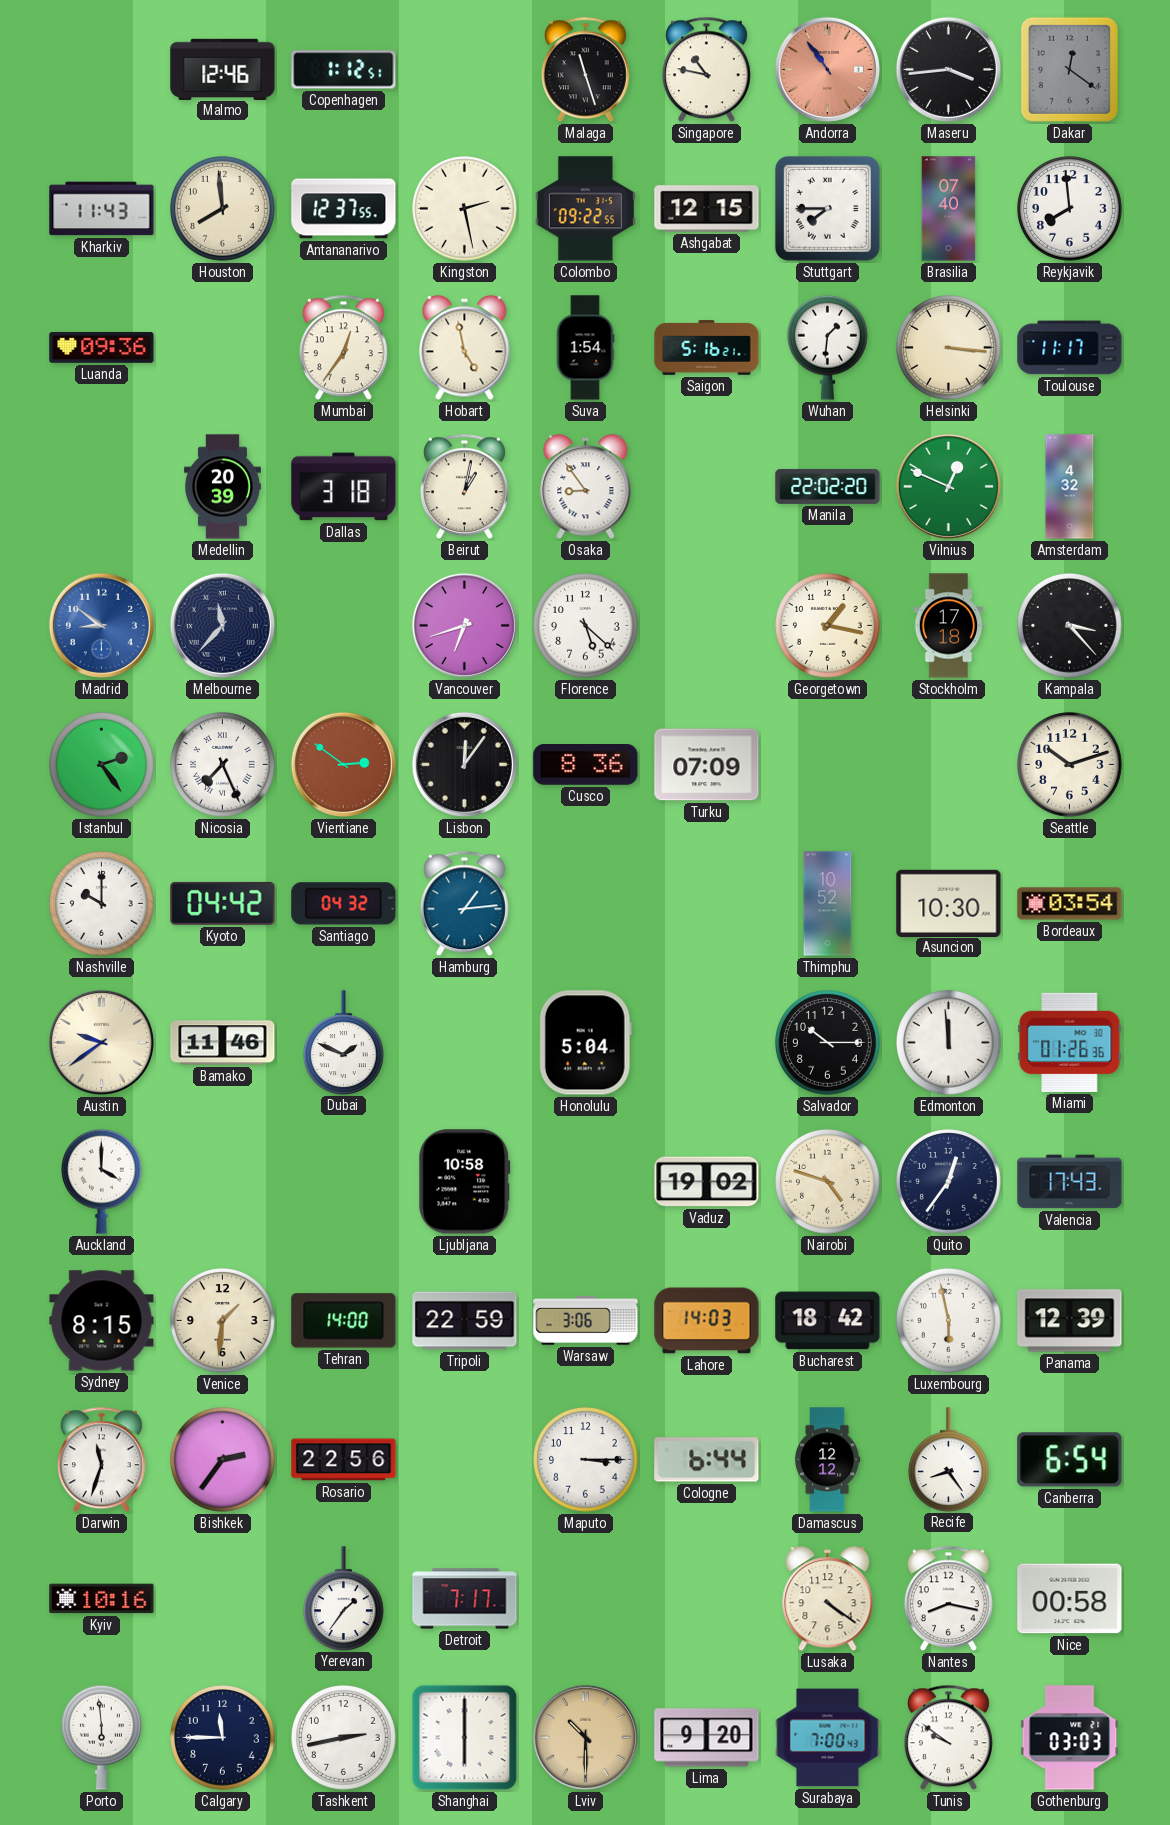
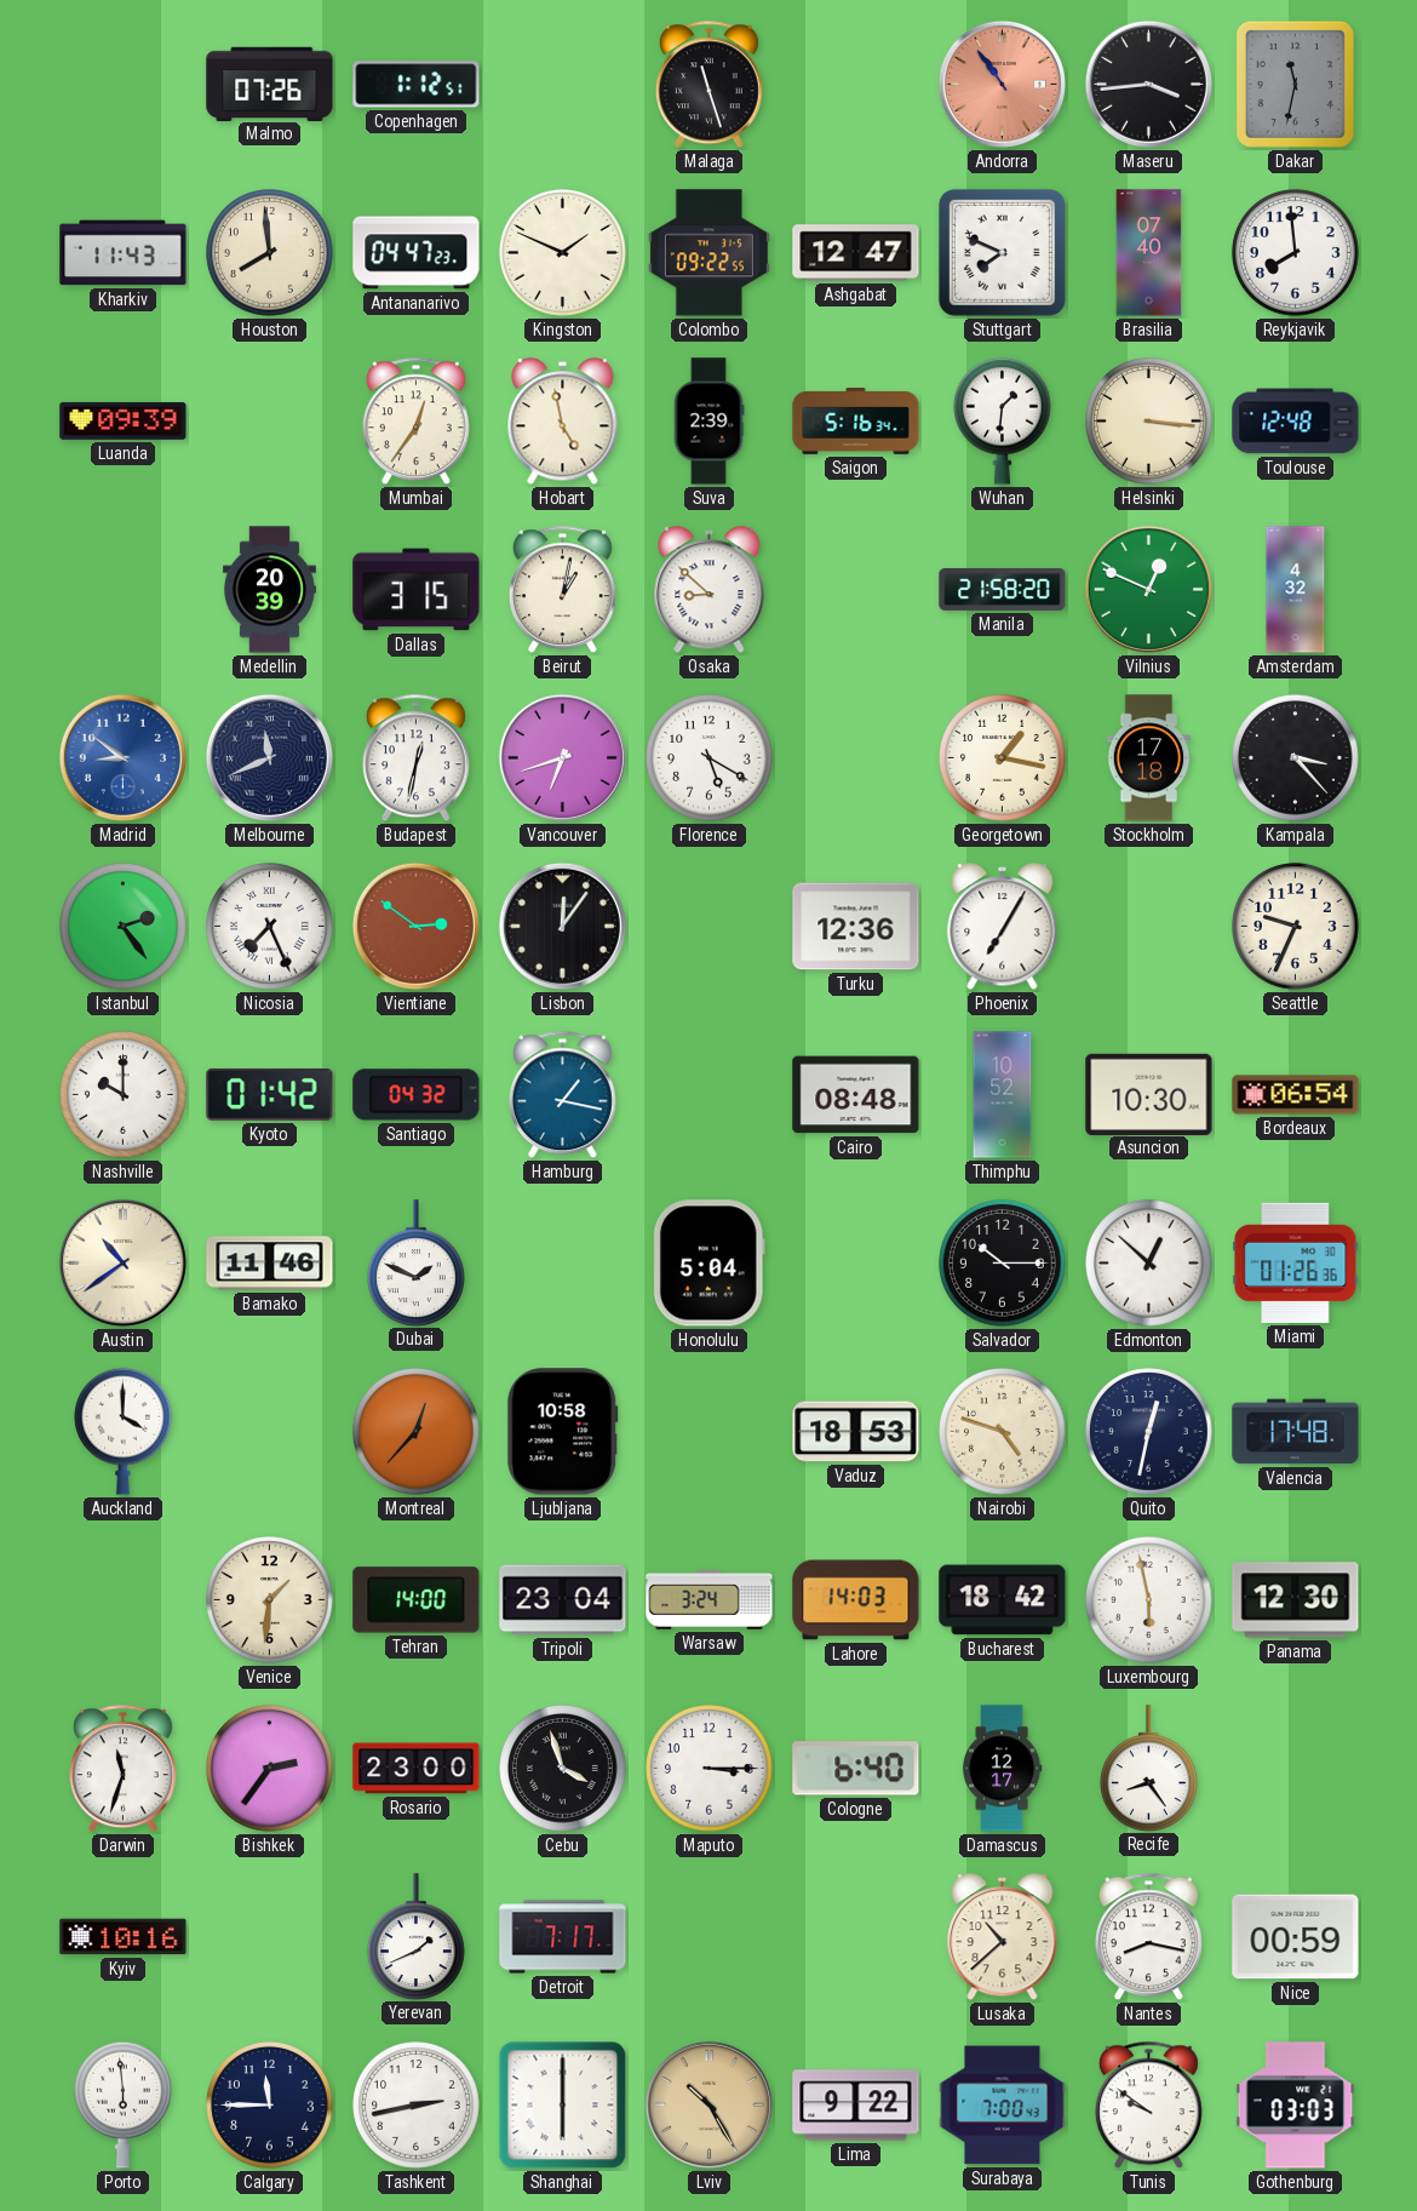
Malmo: 12:46 -> 07:26
Singapore: 10:47 -> none
Dakar: 12:21 -> 11:32
Antananarivo: 12:37 -> 04:47
Kingston: 2:28 -> 1:49
Ashgabat: 12:15 -> 12:47
Stuttgart: 7:45 -> 7:49
Luanda: 09:36 -> 09:39
Suva: 1:54 -> 2:39
Saigon: 5:16:21 -> 5:16:34
Toulouse: 11:17 -> 12:48
Dallas: 3:18 -> 3:15
Osaka: 8:54 -> 8:52
Manila: 22:02 -> 21:58
Melbourne: 11:37 -> 11:41
Budapest: none -> 12:32
Florence: 5:22 -> 5:20
Cusco: 8:36 -> none
Turku: 07:09 -> 12:36
Phoenix: none -> 7:05
Seattle: 10:12 -> 9:34
Kyoto: 04:42 -> 01:42
Hamburg: 1:14 -> 1:17
Cairo: none -> 08:48
Bordeaux: 03:54 -> 06:54
Austin: 9:39 -> 10:39
Edmonton: 11:59 -> 12:52
Montreal: none -> 12:37
Vaduz: 19:02 -> 18:53
Quito: 12:36 -> 12:32
Valencia: 17:43 -> 17:48
Sydney: 8:15 -> none
Tripoli: 22:59 -> 23:04
Warsaw: 3:06 -> 3:24
Panama: 12:39 -> 12:30
Rosario: 22:56 -> 23:00
Cebu: none -> 3:57
Cologne: 6:44 -> 6:40
Damascus: 12:12 -> 12:17
Canberra: 6:54 -> none
Yerevan: 1:36 -> 1:41
Lusaka: 4:21 -> 10:38
Nice: 00:58 -> 00:59
Lviv: 10:30 -> 10:25
Lima: 9:20 -> 9:22
